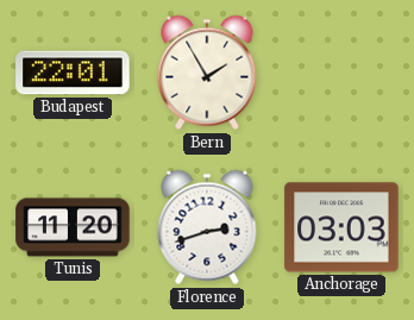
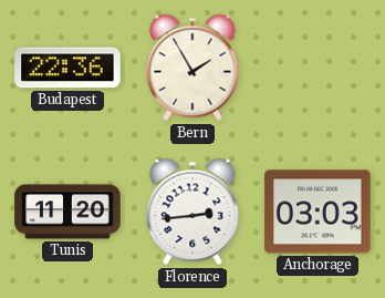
Budapest: 22:01 -> 22:36
Florence: 2:42 -> 2:44
